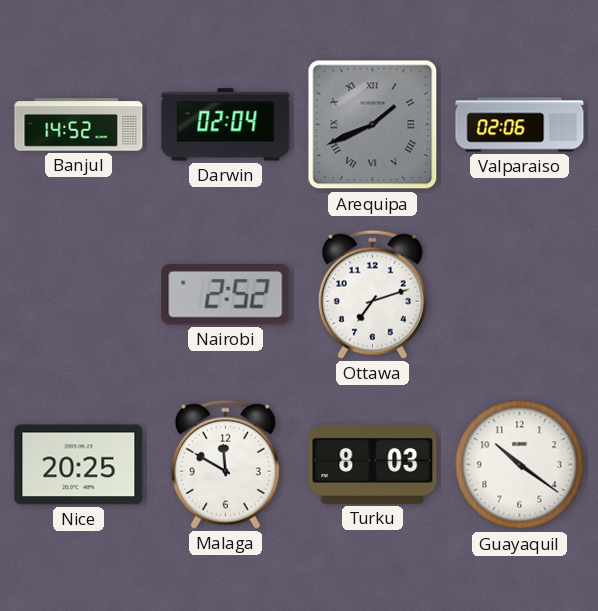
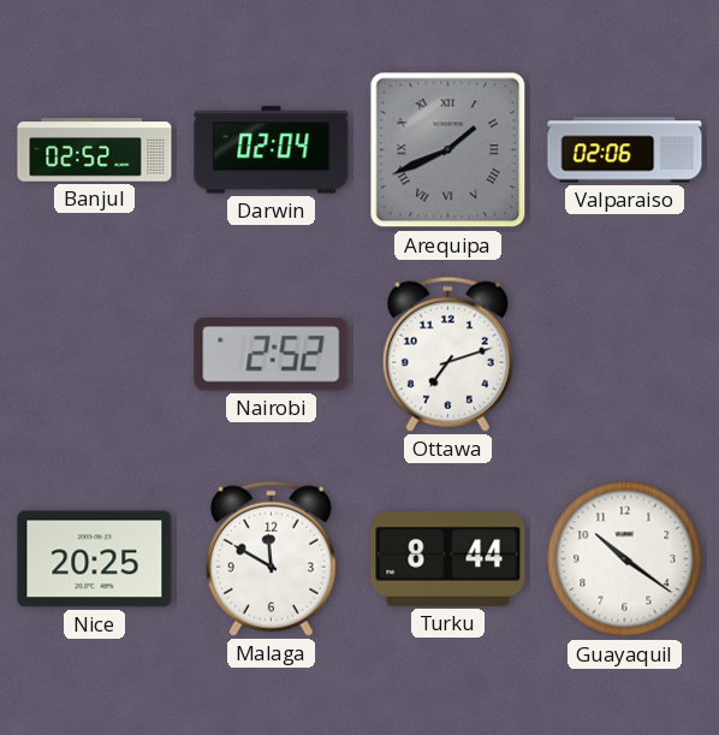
Banjul: 14:52 -> 02:52
Turku: 8:03 -> 8:44
